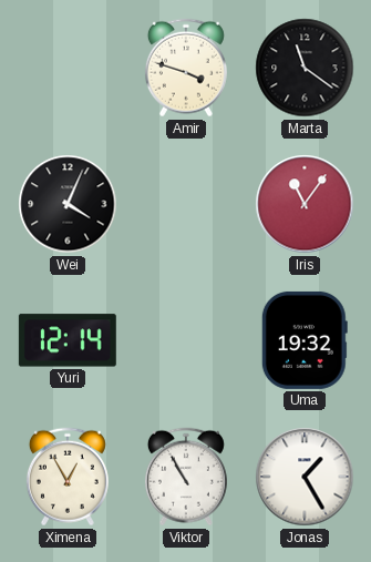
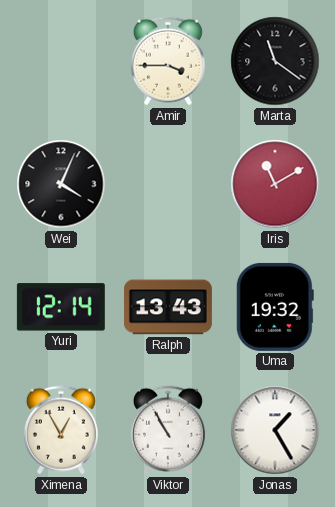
Amir: 3:48 -> 3:45
Iris: 11:06 -> 11:10
Ralph: none -> 13:43
